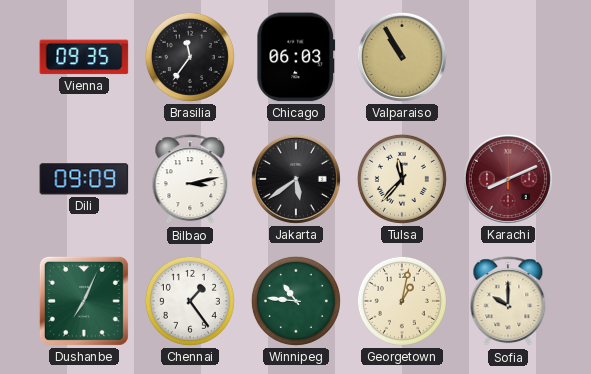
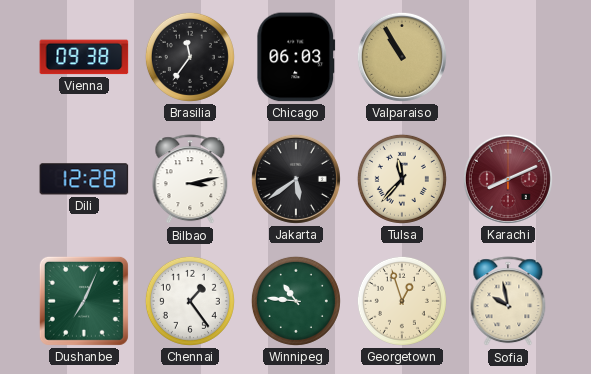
Vienna: 09:35 -> 09:38
Dili: 09:09 -> 12:28
Georgetown: 1:02 -> 12:57
Sofia: 10:00 -> 9:58
